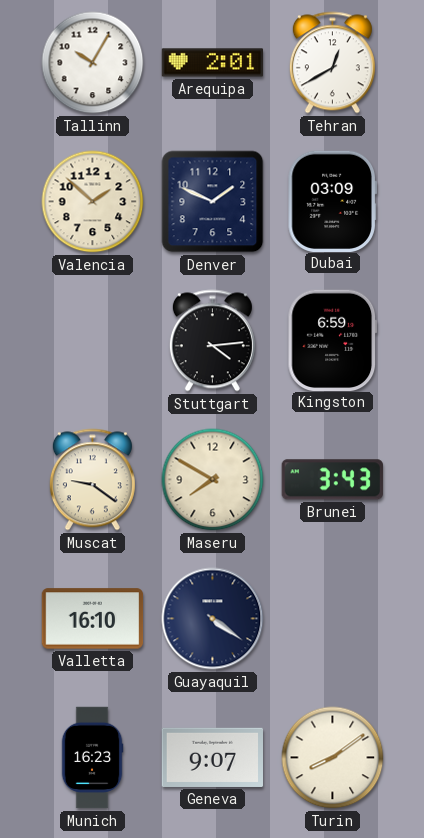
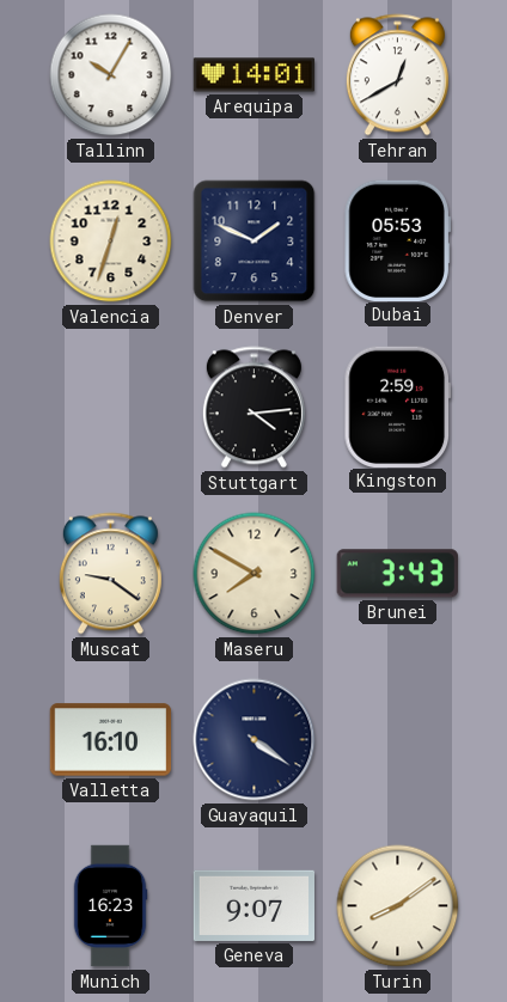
Arequipa: 2:01 -> 14:01
Valencia: 1:52 -> 12:33
Dubai: 03:09 -> 05:53
Kingston: 6:59 -> 2:59
